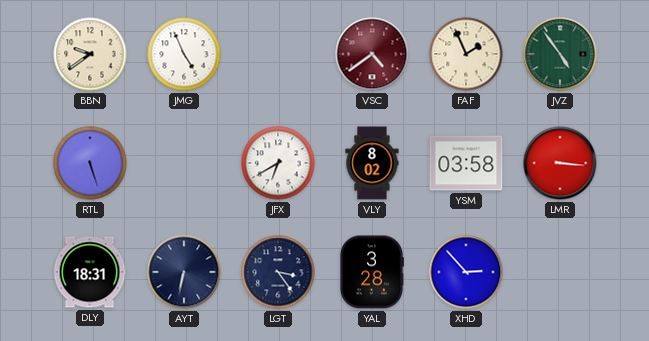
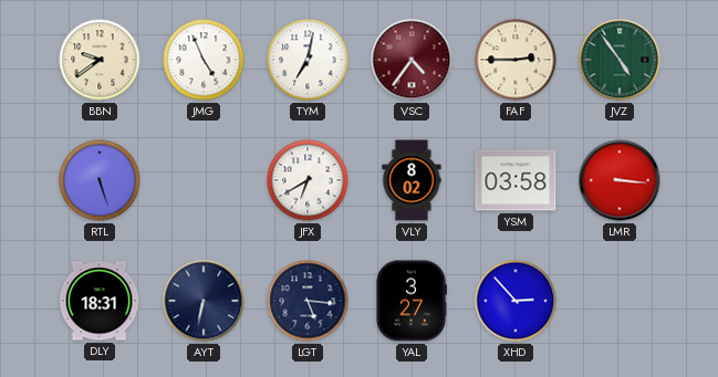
TYM: none -> 7:02
VSC: 4:39 -> 4:36
FAF: 1:56 -> 2:45
LGT: 3:24 -> 5:16
YAL: 3:28 -> 3:27
